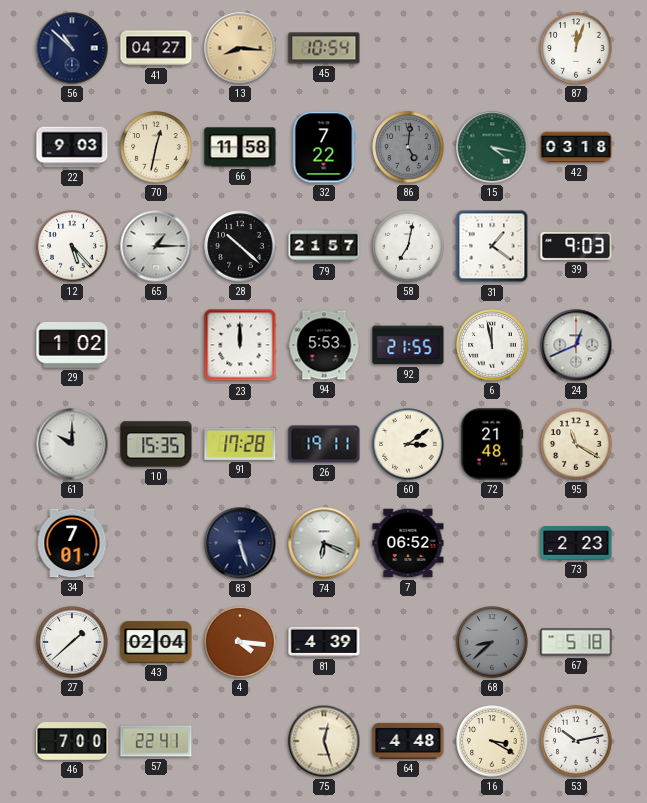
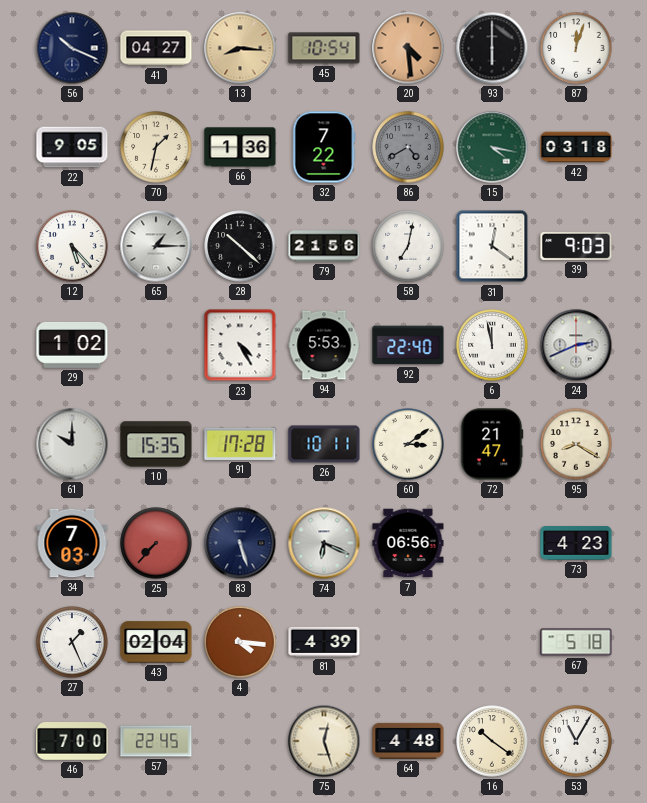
56: 10:52 -> 10:19
20: none -> 4:29
93: none -> 6:00
22: 9:03 -> 9:05
70: 12:32 -> 1:32
66: 11:58 -> 1:36
86: 5:01 -> 4:40
79: 21:57 -> 21:56
31: 1:21 -> 12:21
23: 12:00 -> 4:25
92: 21:55 -> 22:40
24: 12:41 -> 2:41
26: 19:11 -> 10:11
72: 21:48 -> 21:47
95: 11:20 -> 8:20
34: 7:01 -> 7:03
25: none -> 7:37
7: 06:52 -> 06:56
73: 2:23 -> 4:23
27: 1:38 -> 1:26
68: 8:38 -> none
57: 22:41 -> 22:45
16: 3:20 -> 10:21
53: 10:13 -> 11:05
